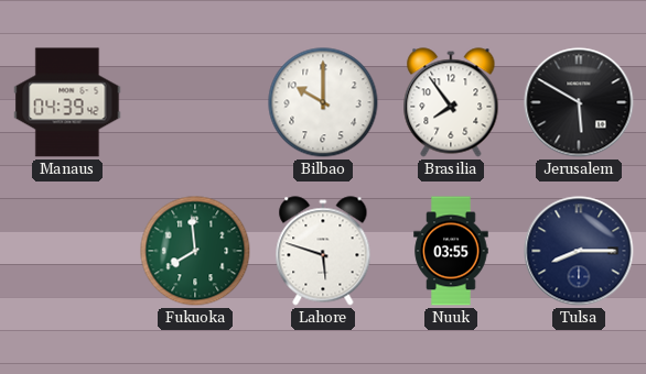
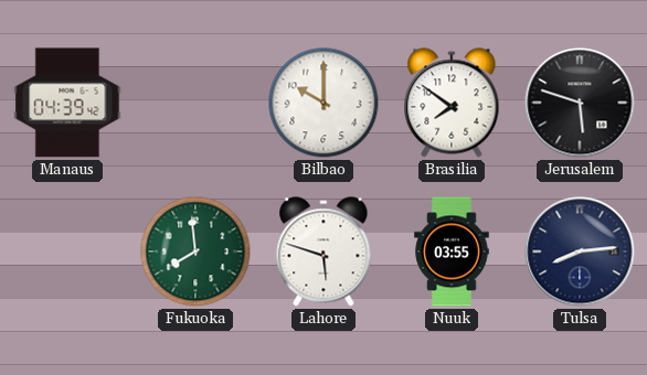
Brasilia: 7:54 -> 7:51
Jerusalem: 5:50 -> 5:48
Tulsa: 8:15 -> 8:14
